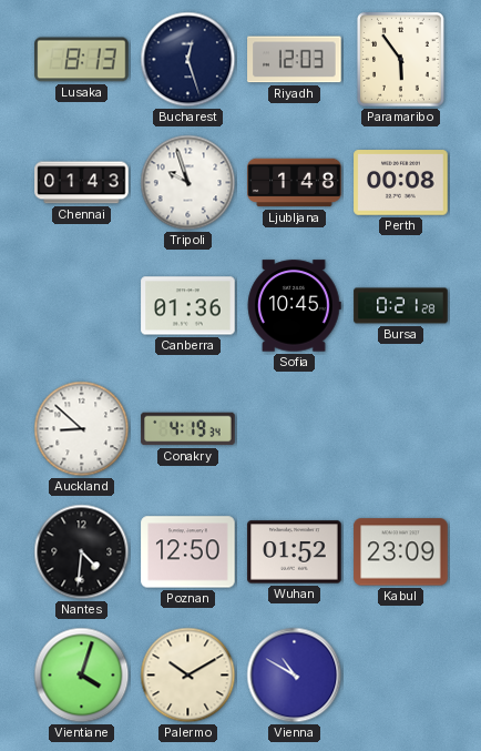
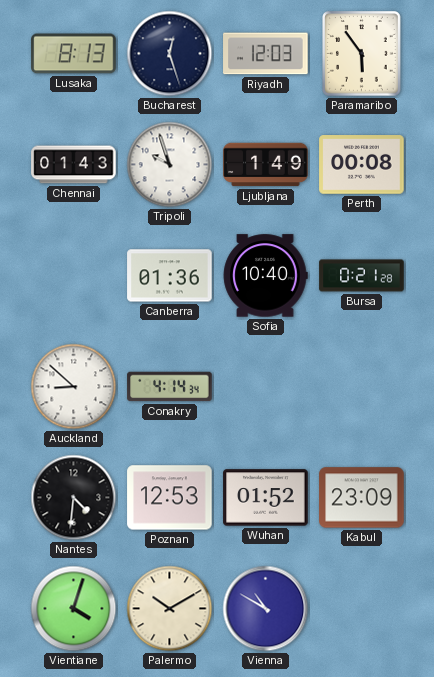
Ljubljana: 1:48 -> 1:49
Sofia: 10:45 -> 10:40
Conakry: 4:19 -> 4:14
Poznan: 12:50 -> 12:53
